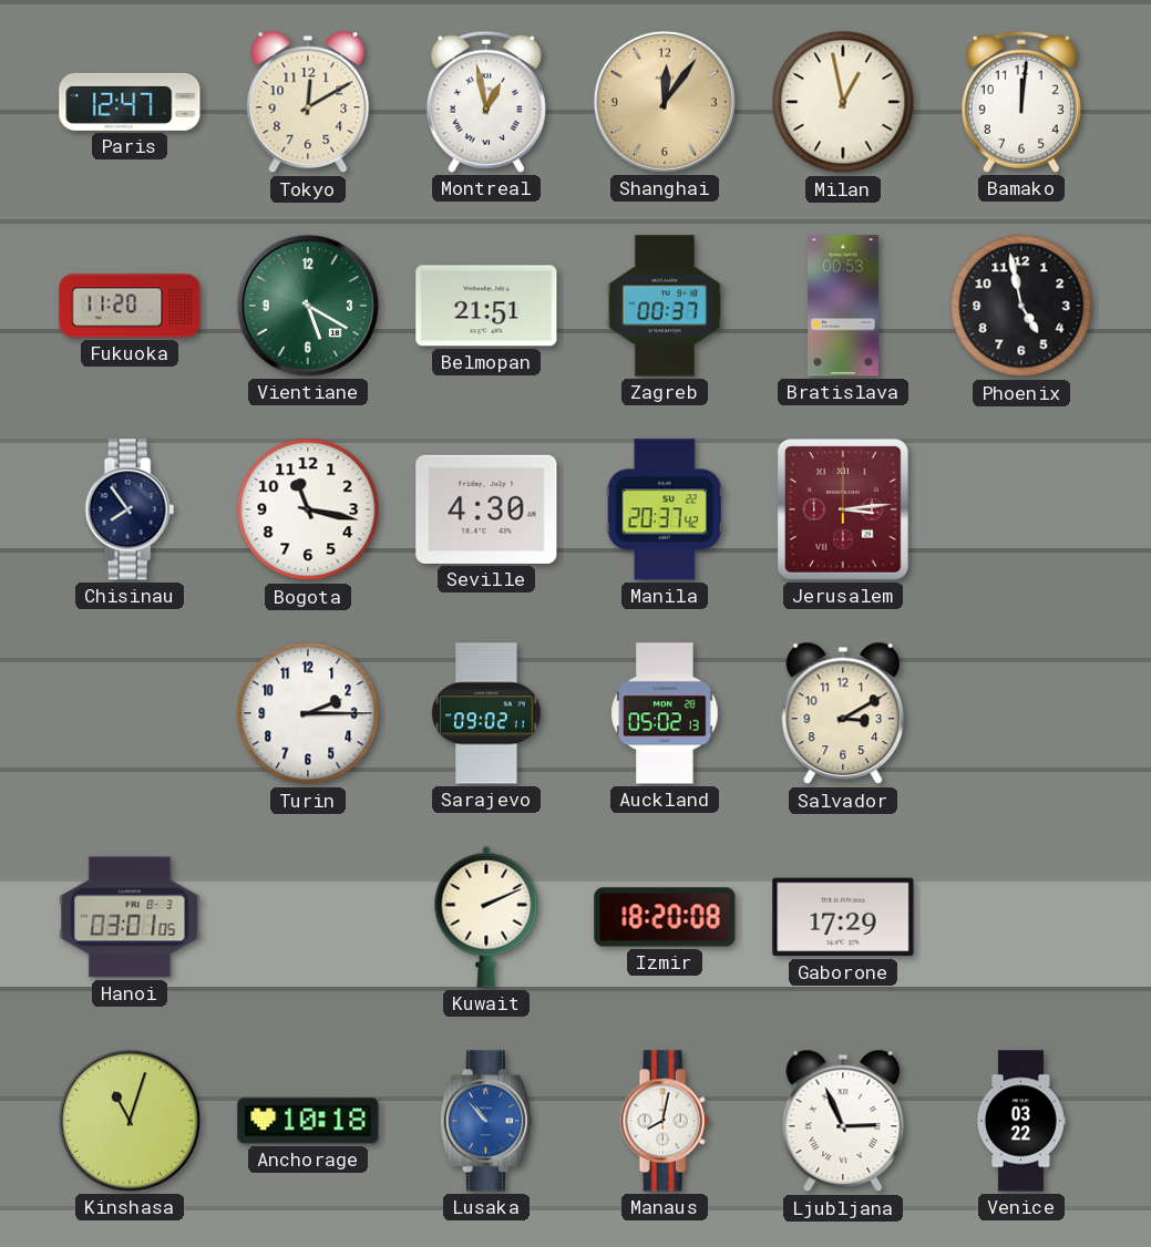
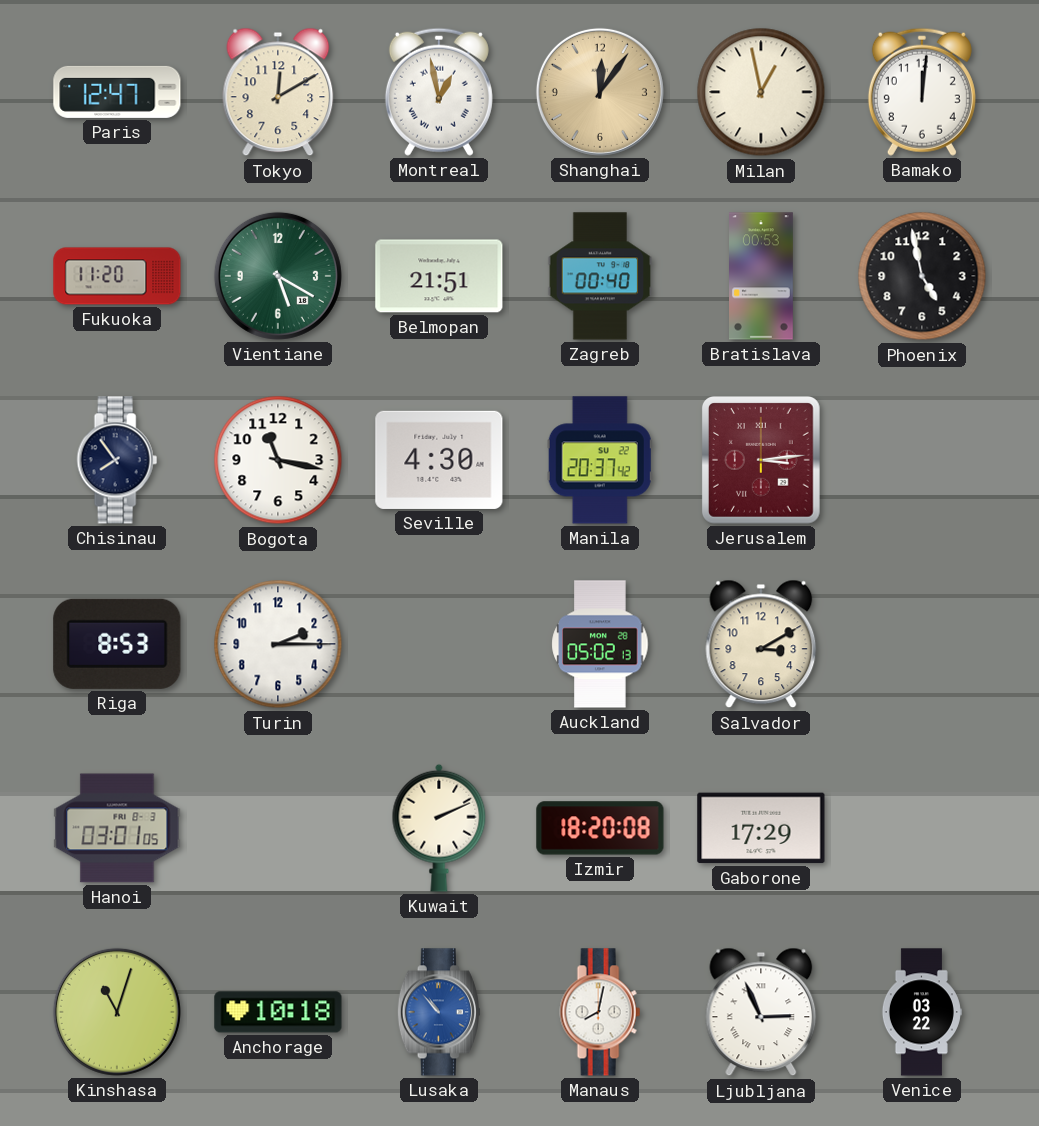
Zagreb: 00:37 -> 00:40
Riga: none -> 8:53
Sarajevo: 09:02 -> none
